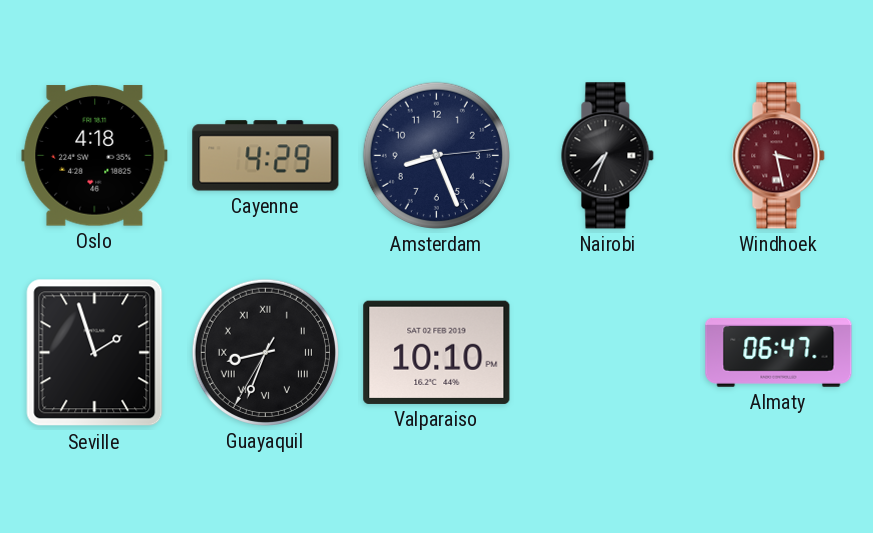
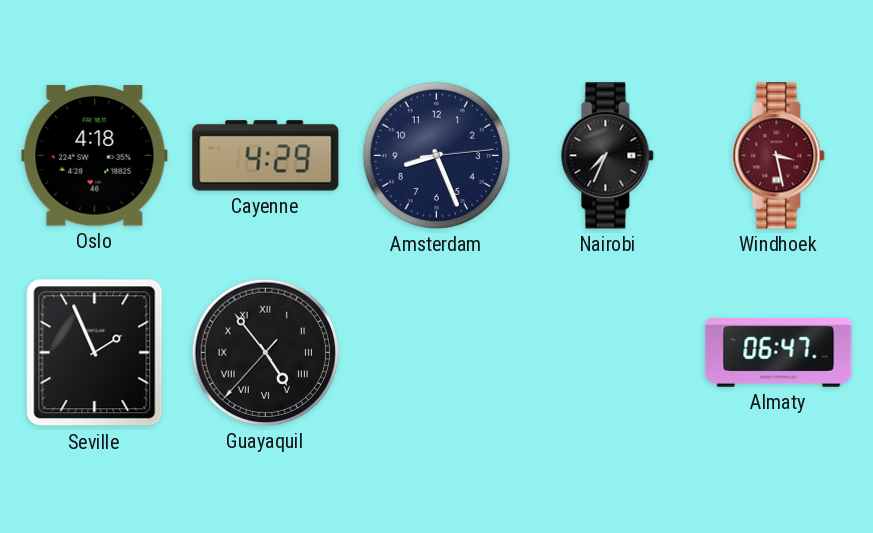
Seville: 1:57 -> 1:56
Guayaquil: 8:33 -> 4:53
Valparaiso: 10:10 -> none
